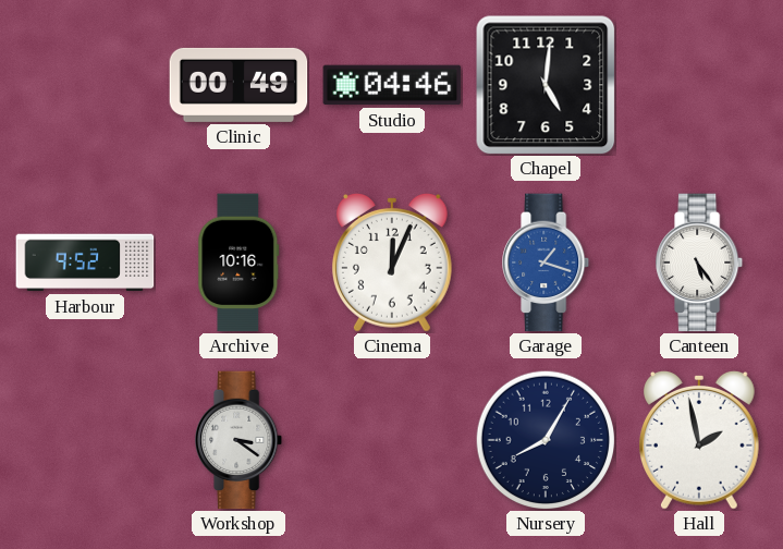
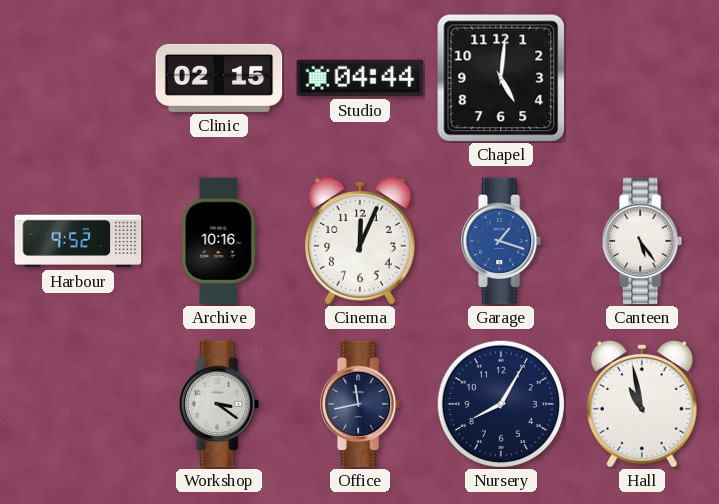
Clinic: 00:49 -> 02:15
Studio: 04:46 -> 04:44
Office: none -> 11:43
Hall: 1:58 -> 10:58
